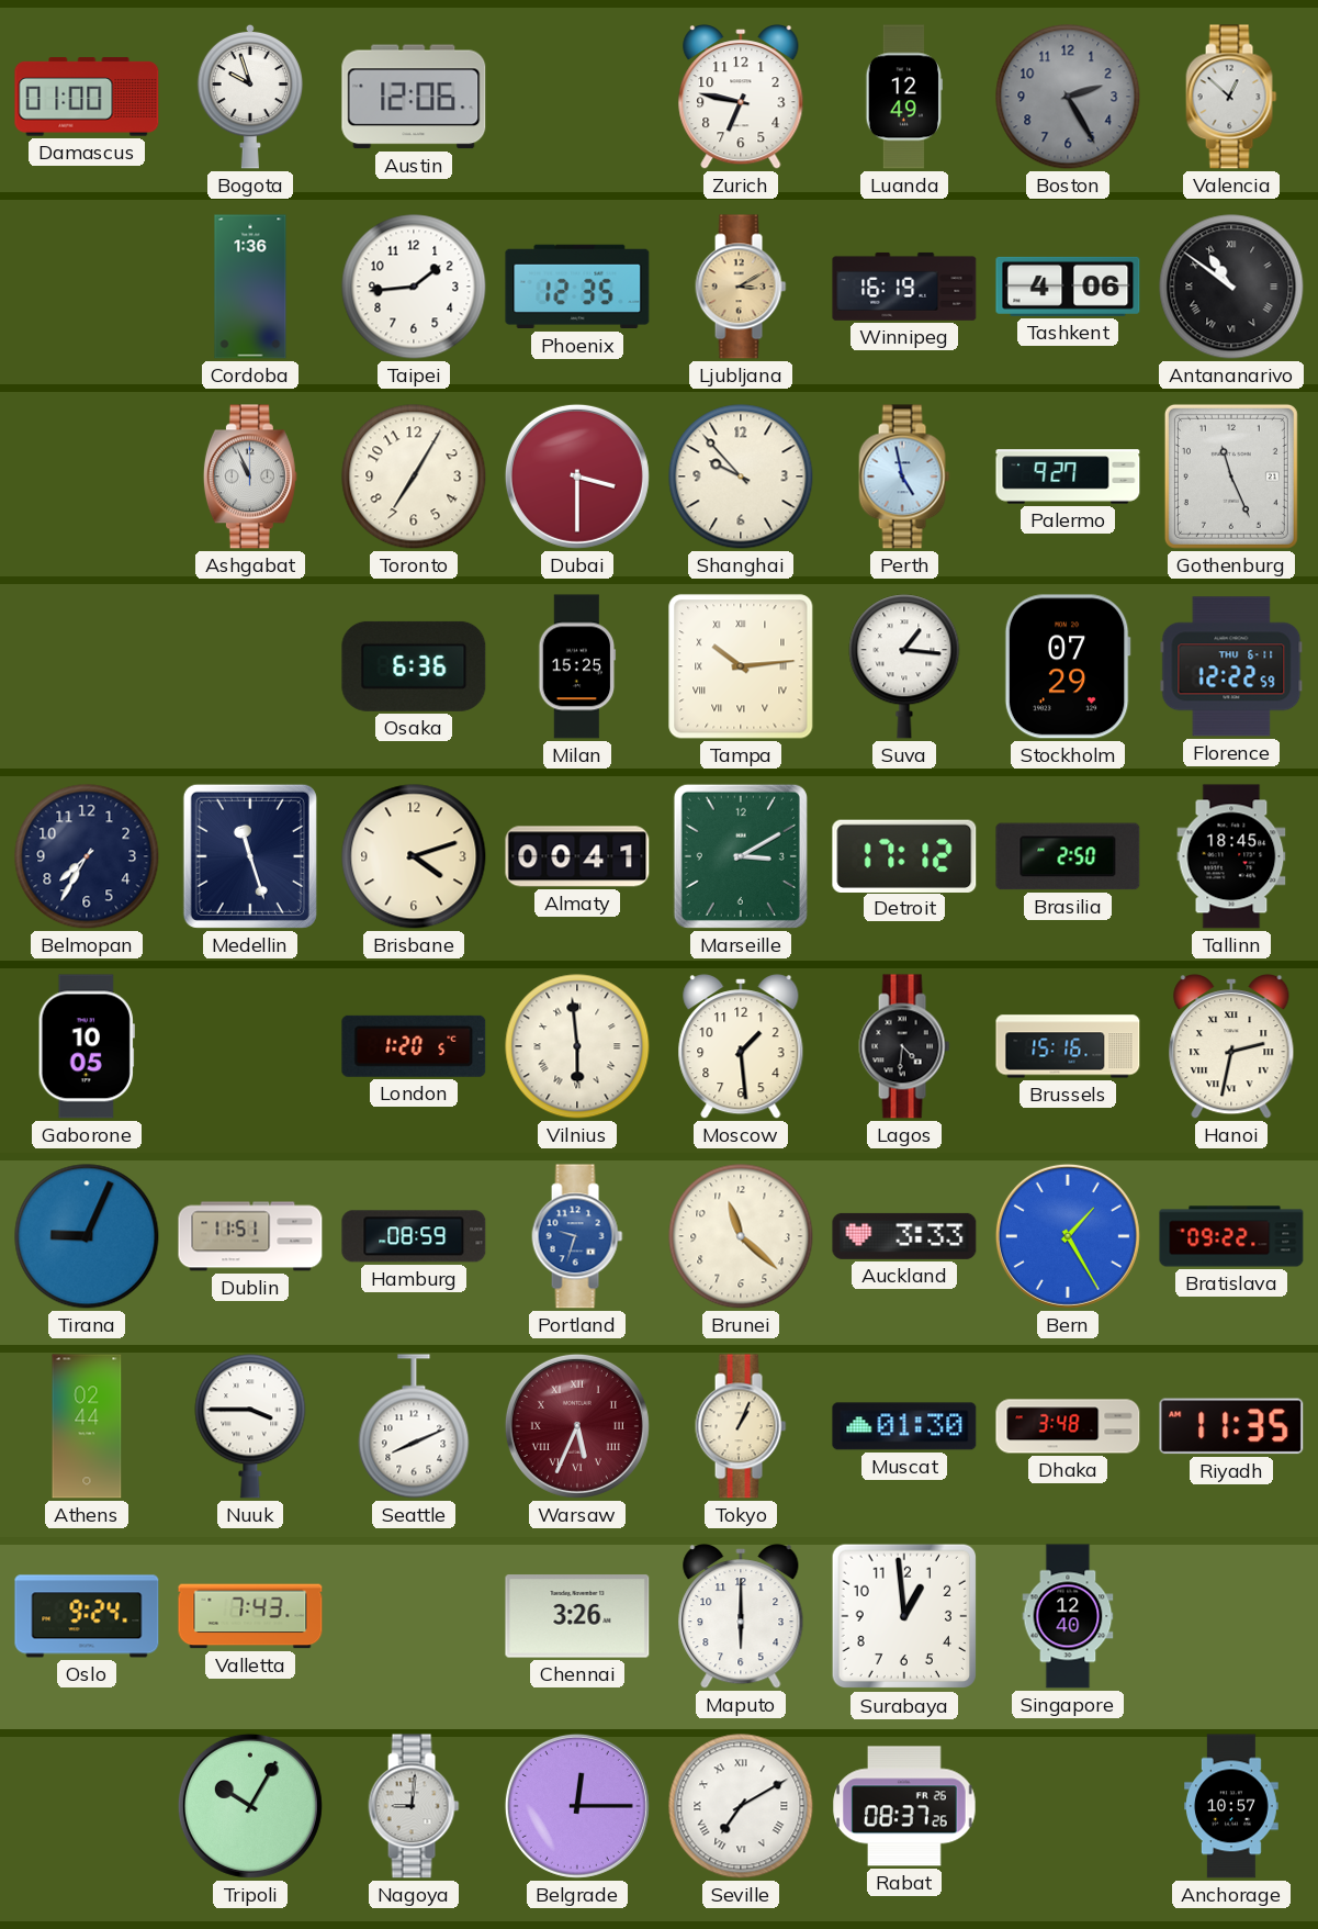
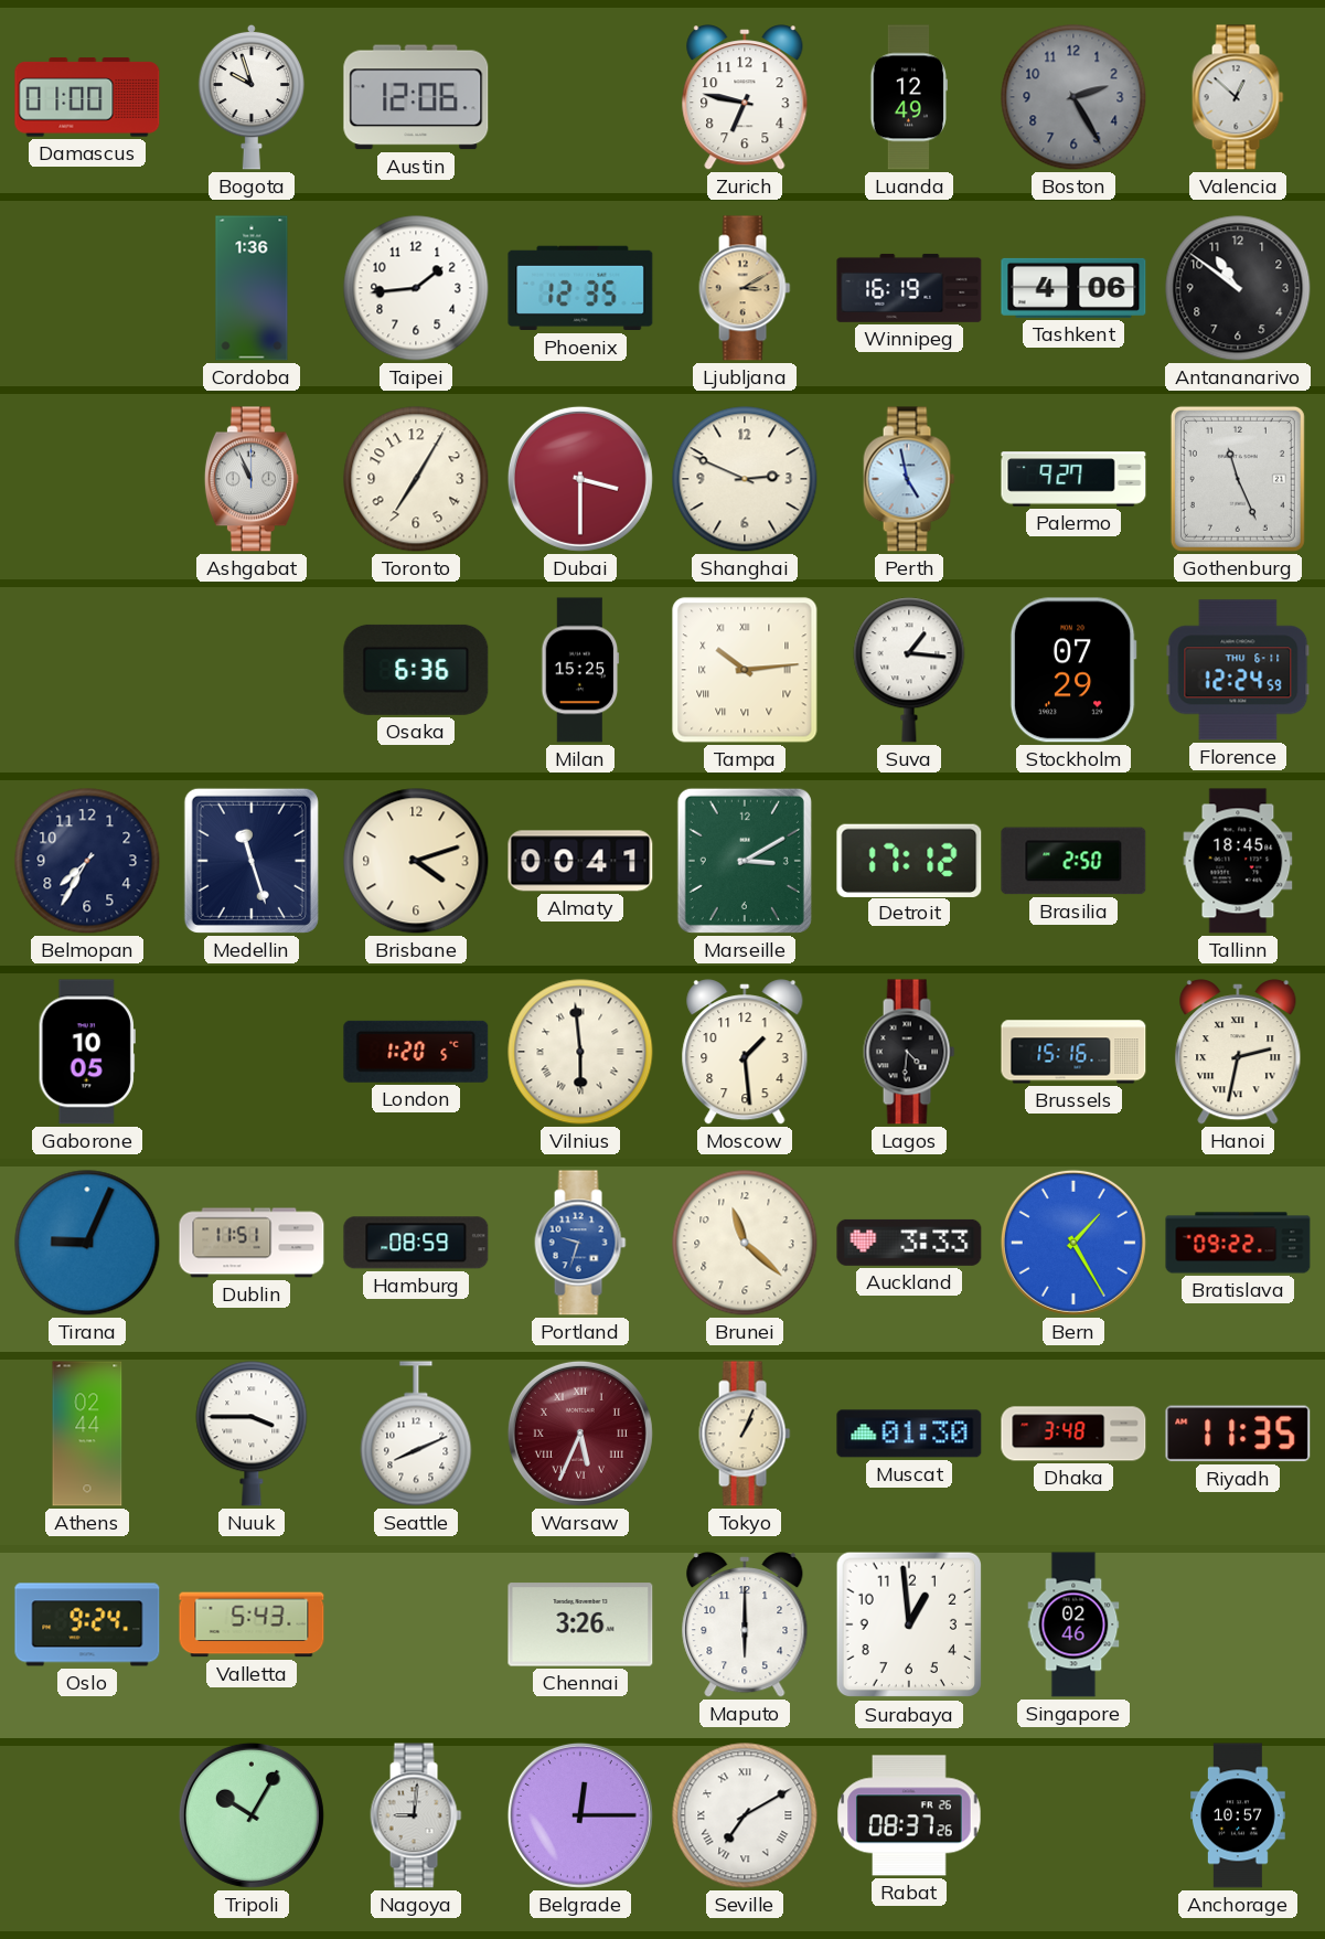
Antananarivo numerals: Roman -> Arabic
Shanghai: 9:53 -> 2:49
Florence: 12:22 -> 12:24
Valletta: 7:43 -> 5:43
Singapore: 12:40 -> 02:46
